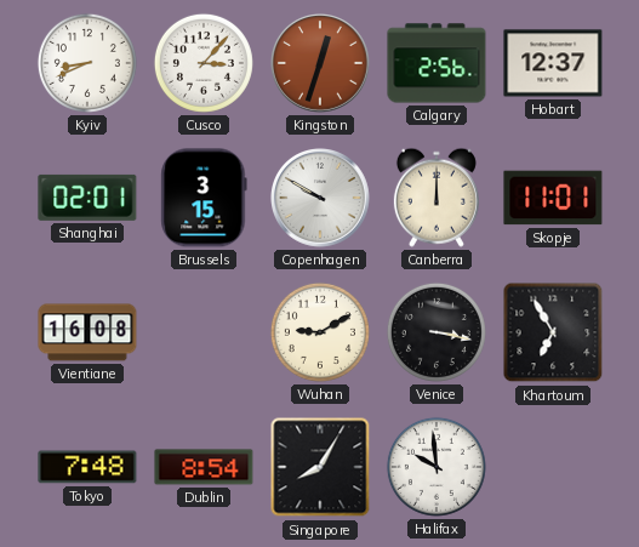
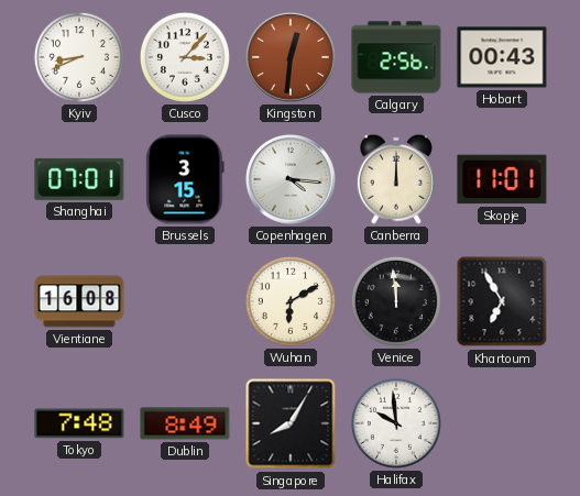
Kingston: 12:33 -> 12:31
Hobart: 12:37 -> 00:43
Shanghai: 02:01 -> 07:01
Copenhagen: 9:50 -> 4:16
Wuhan: 9:10 -> 6:10
Venice: 3:17 -> 11:59
Dublin: 8:54 -> 8:49
